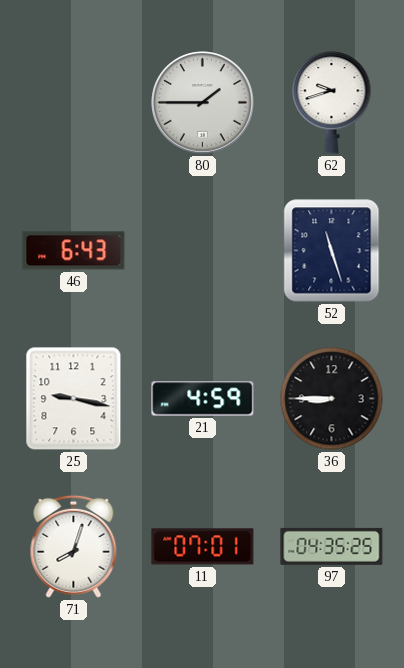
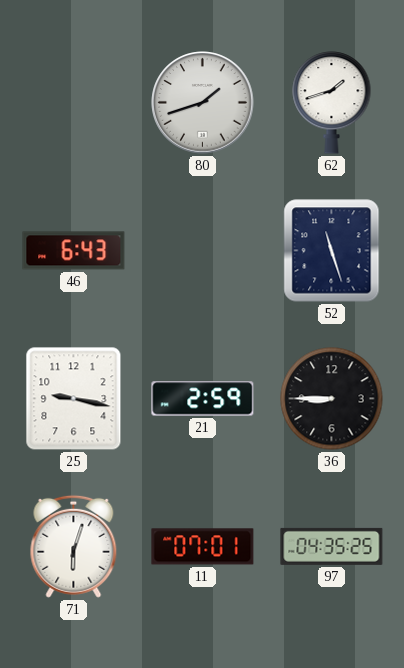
80: 1:45 -> 1:42
62: 9:42 -> 1:42
21: 4:59 -> 2:59
71: 8:03 -> 6:03
